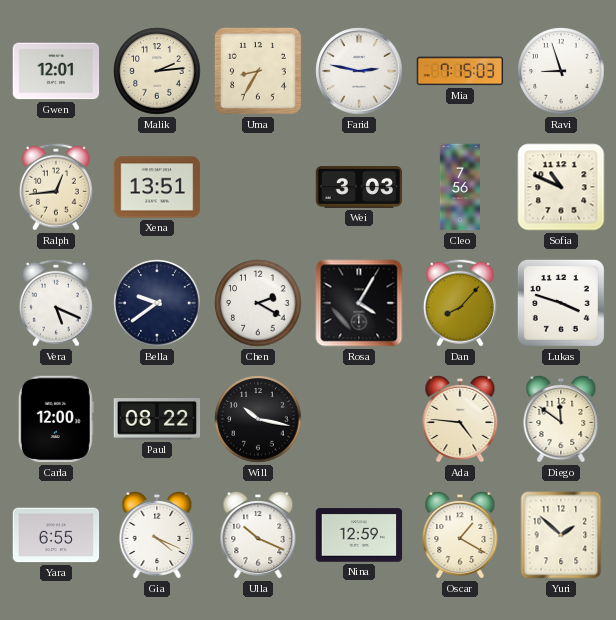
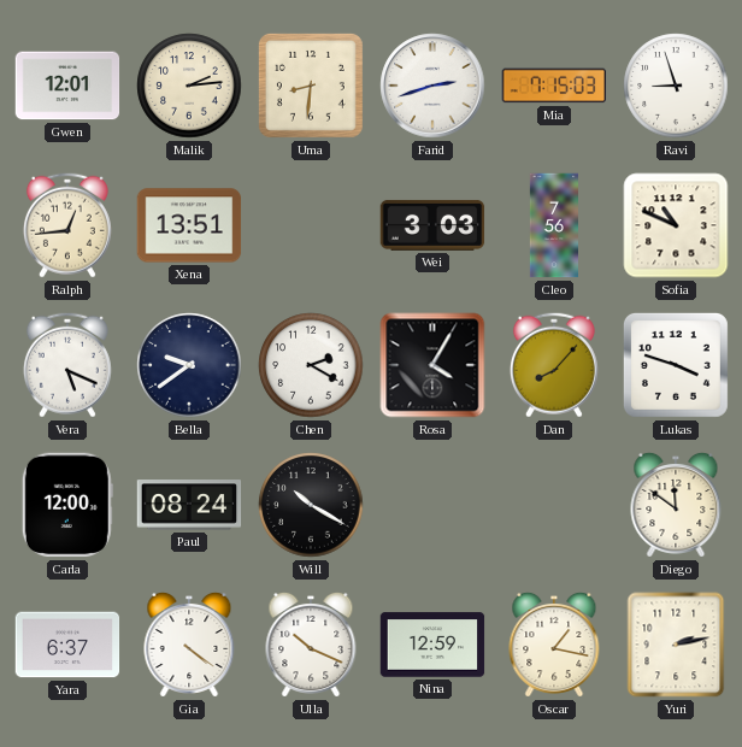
Uma: 8:35 -> 8:31
Farid: 2:47 -> 2:42
Paul: 08:22 -> 08:24
Will: 10:17 -> 10:20
Ada: 4:46 -> none
Yara: 6:55 -> 6:37
Gia: 4:19 -> 4:21
Oscar: 1:20 -> 1:17
Yuri: 1:52 -> 2:13
